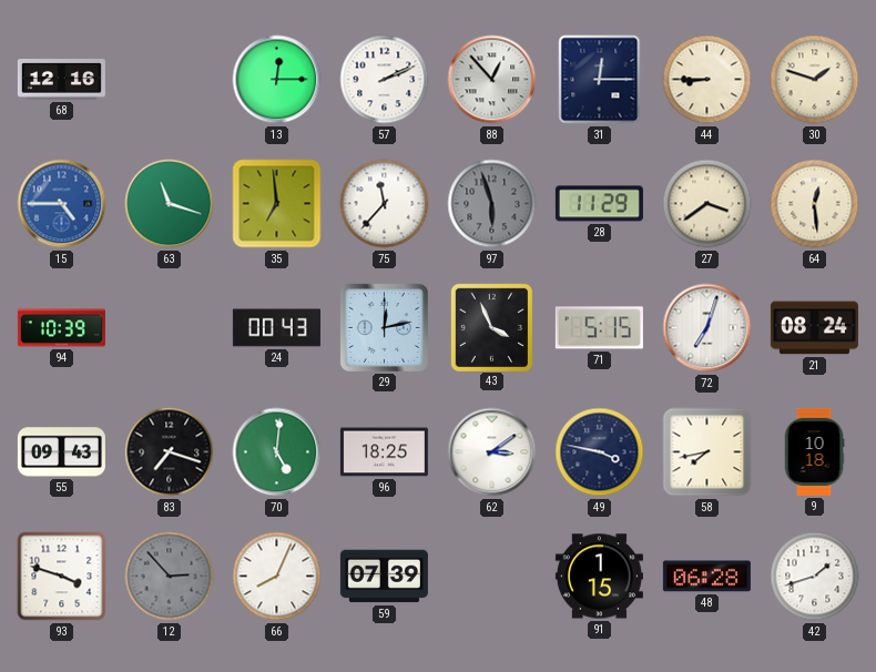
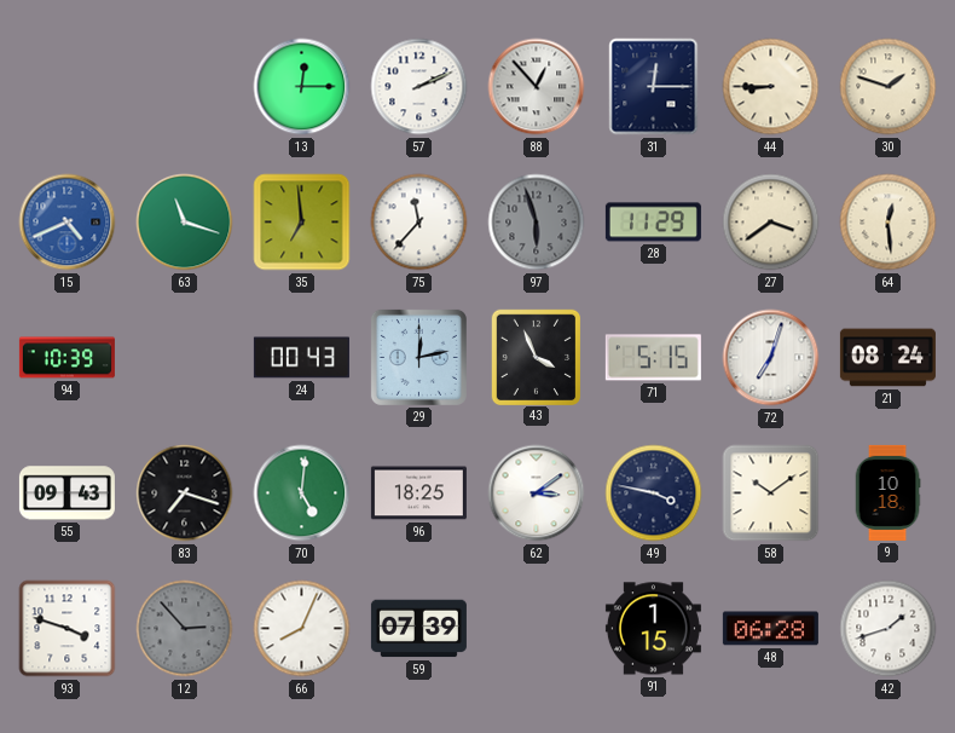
68: 12:16 -> none
15: 4:45 -> 4:41
58: 7:43 -> 10:09
